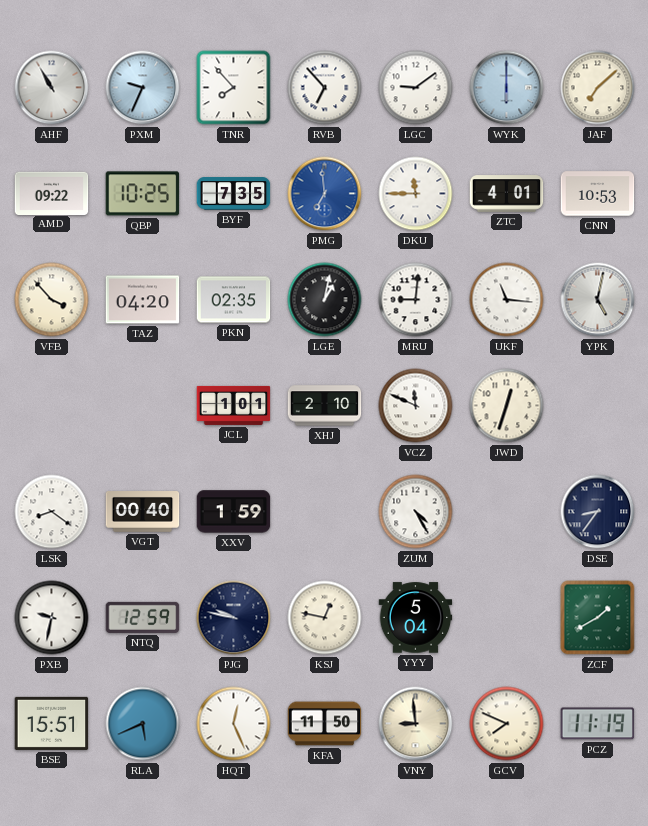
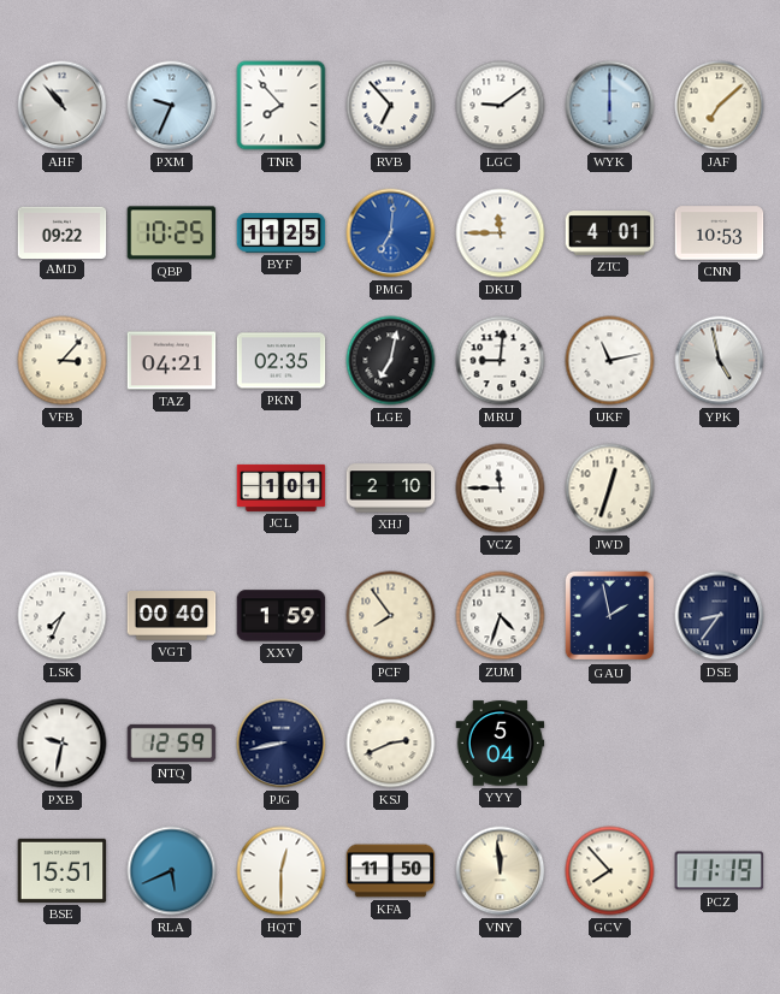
AHF: 10:55 -> 10:53
BYF: 7:35 -> 11:25
PMG: 6:59 -> 7:01
VFB: 3:53 -> 3:07
TAZ: 04:20 -> 04:21
LGE: 1:02 -> 7:02
UKF: 11:16 -> 11:13
YPK: 5:02 -> 4:58
VCZ: 11:49 -> 11:45
LSK: 8:21 -> 7:34
PCF: none -> 7:54
ZUM: 4:25 -> 4:33
GAU: none -> 1:58
PJG: 9:47 -> 8:43
KSJ: 12:47 -> 2:41
ZCF: 1:40 -> none
HQT: 12:26 -> 12:30
VNY: 8:59 -> 11:59
GCV: 7:49 -> 7:53
